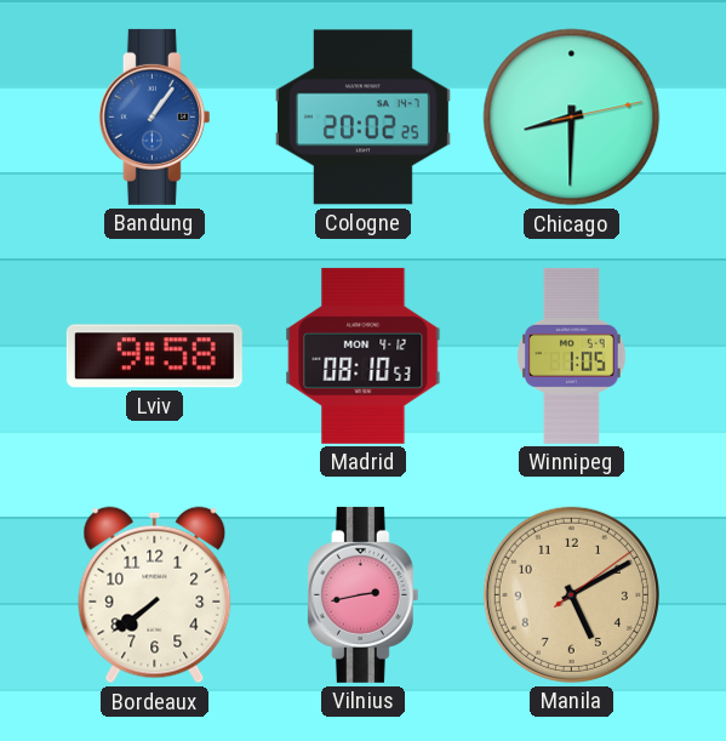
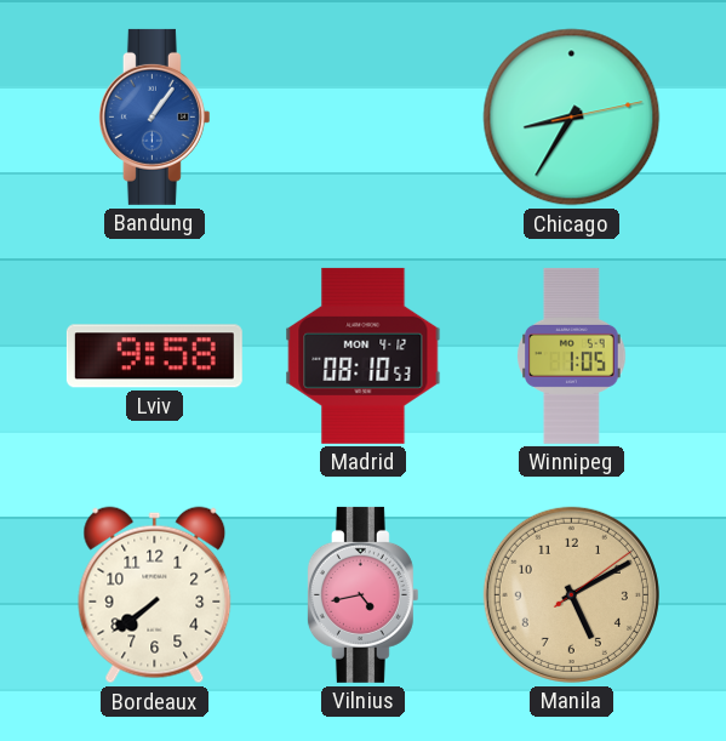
Cologne: 20:02 -> none
Chicago: 8:30 -> 8:35
Vilnius: 2:43 -> 4:43
